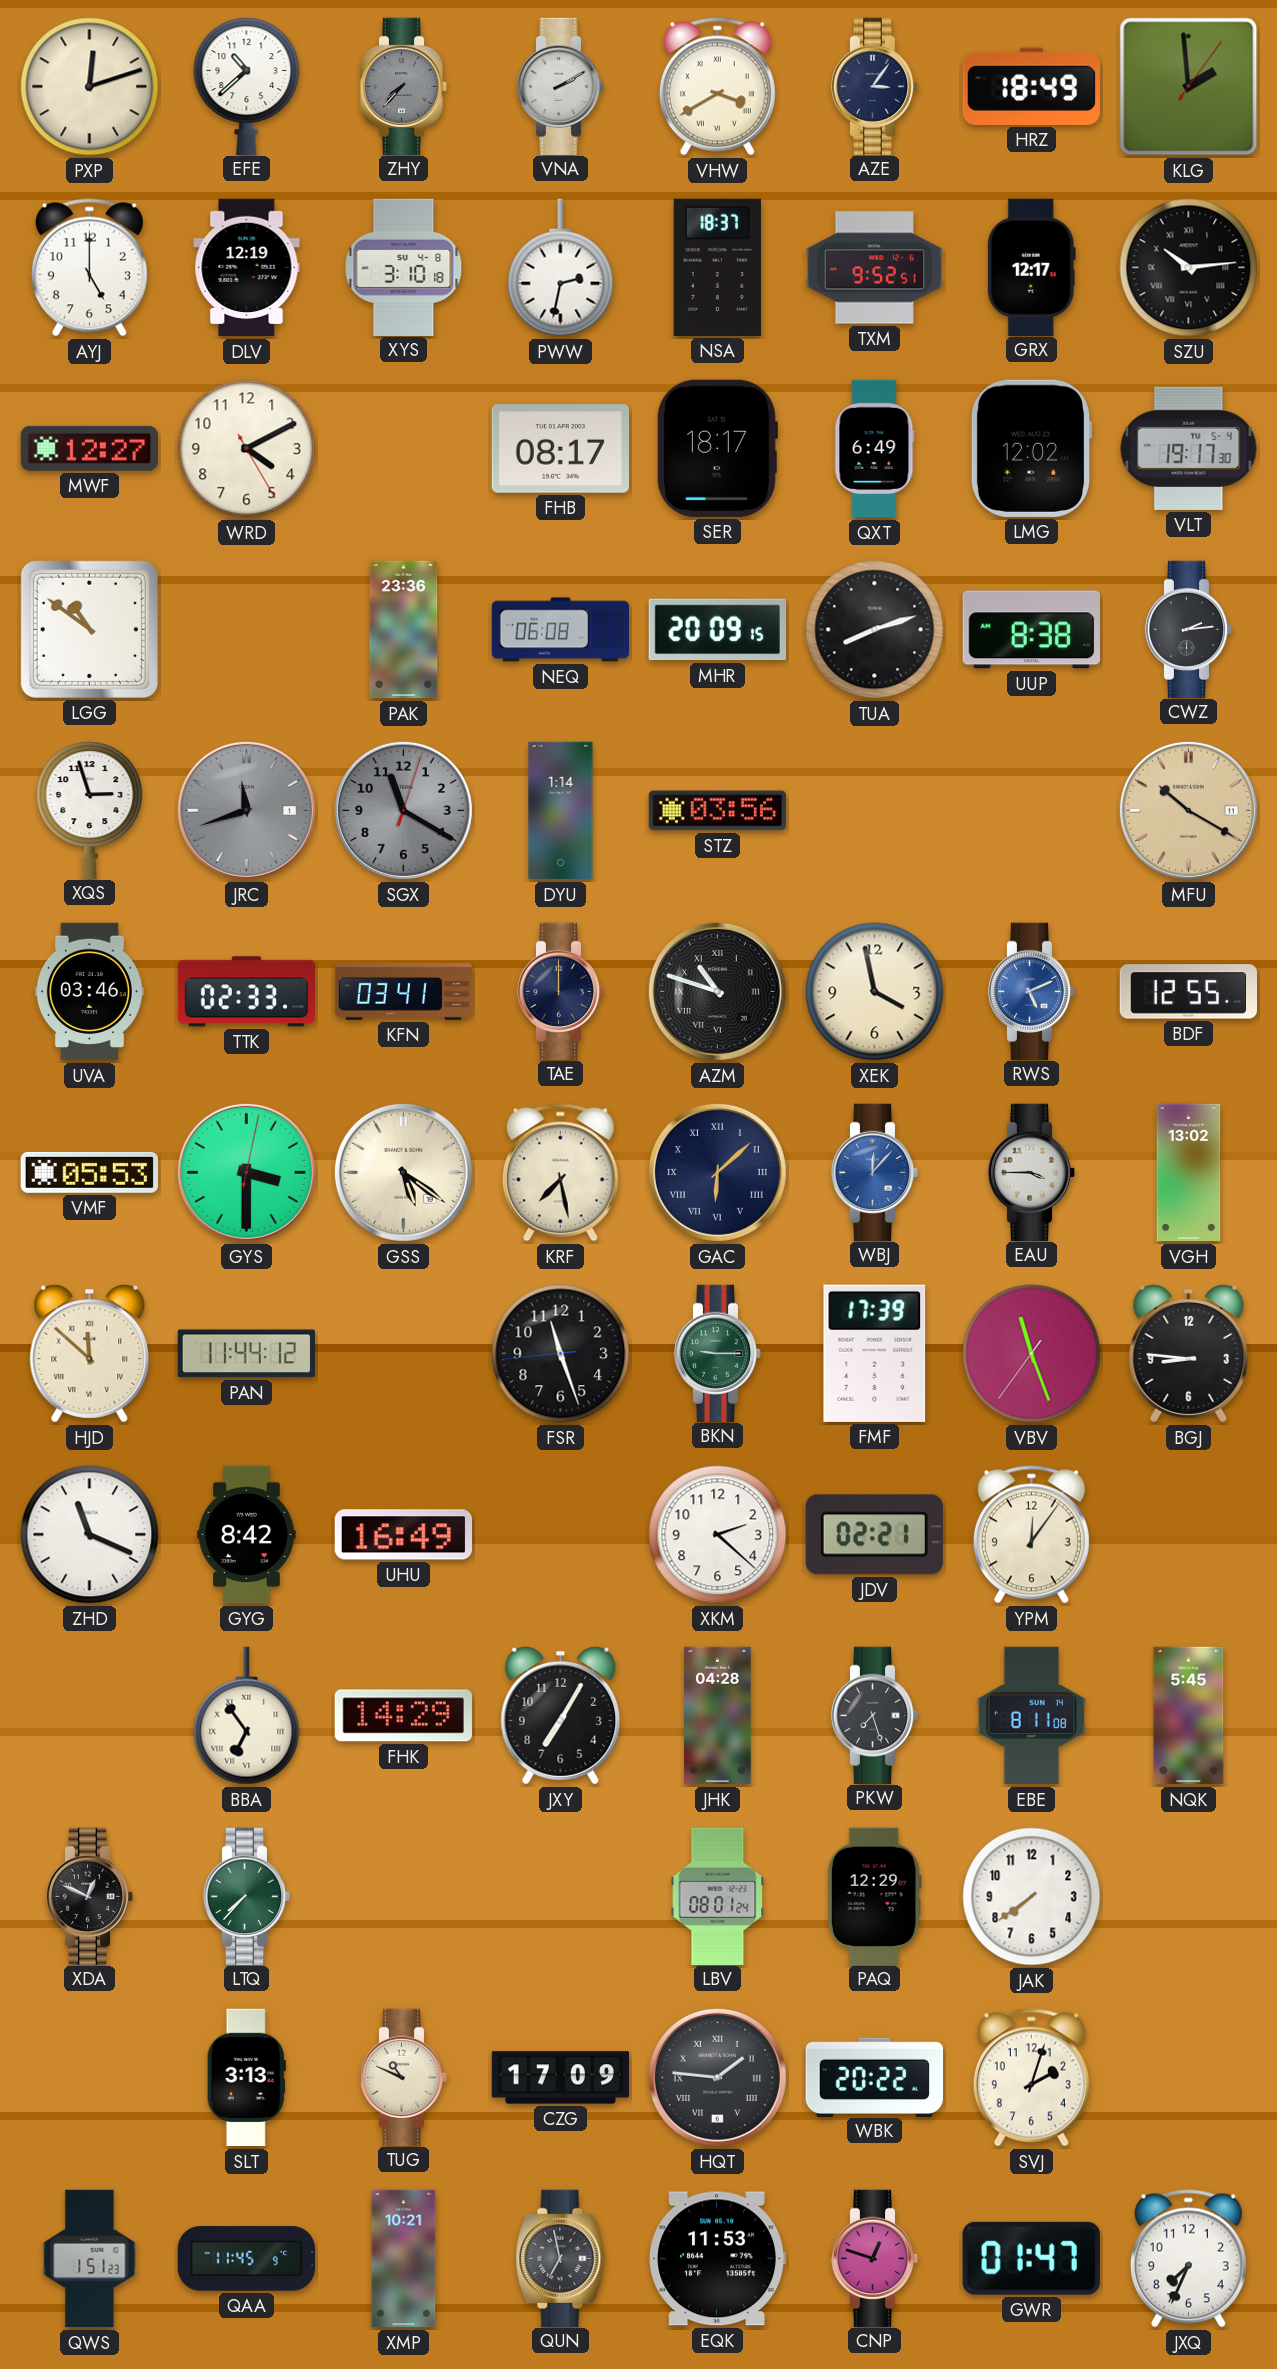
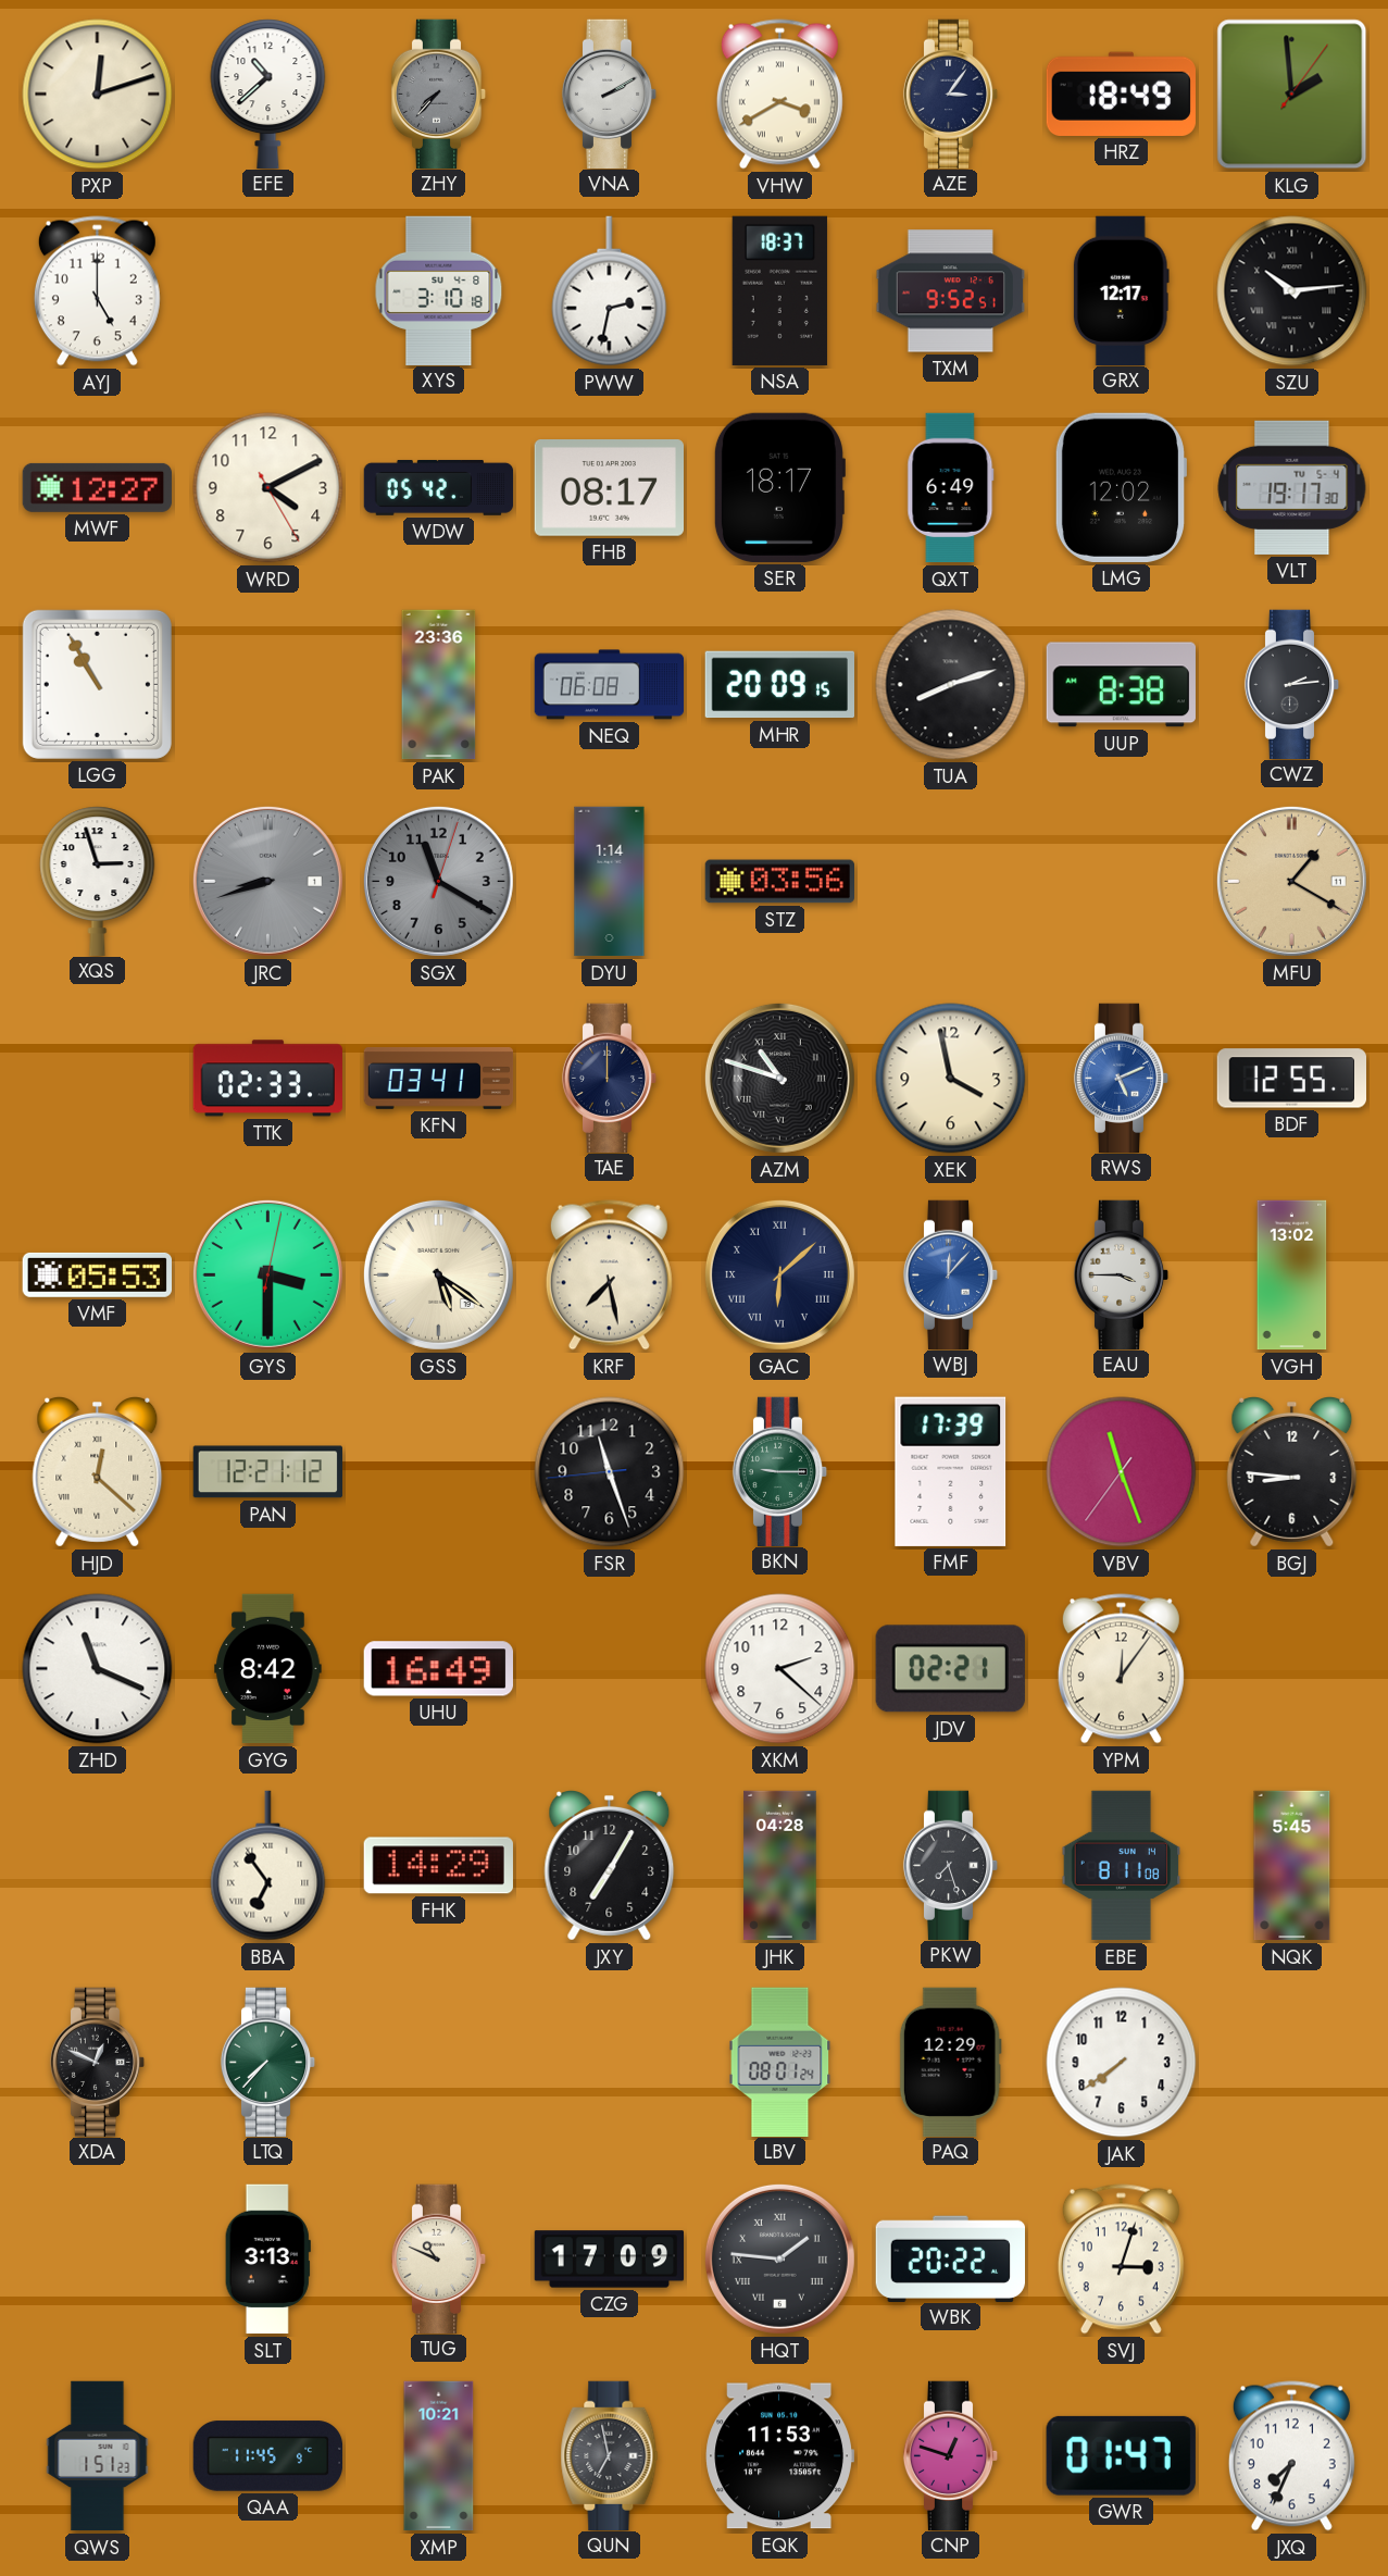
DLV: 12:19 -> none
WDW: none -> 05:42
LGG: 10:51 -> 10:55
JRC: 11:42 -> 8:42
MFU: 10:20 -> 1:20
UVA: 03:46 -> none
HJD: 11:52 -> 12:22
PAN: 11:44 -> 12:21
SVJ: 2:03 -> 3:03
